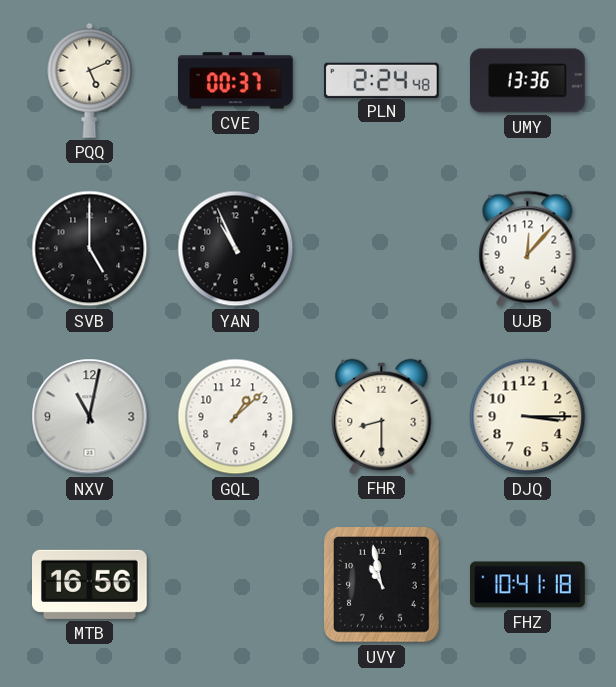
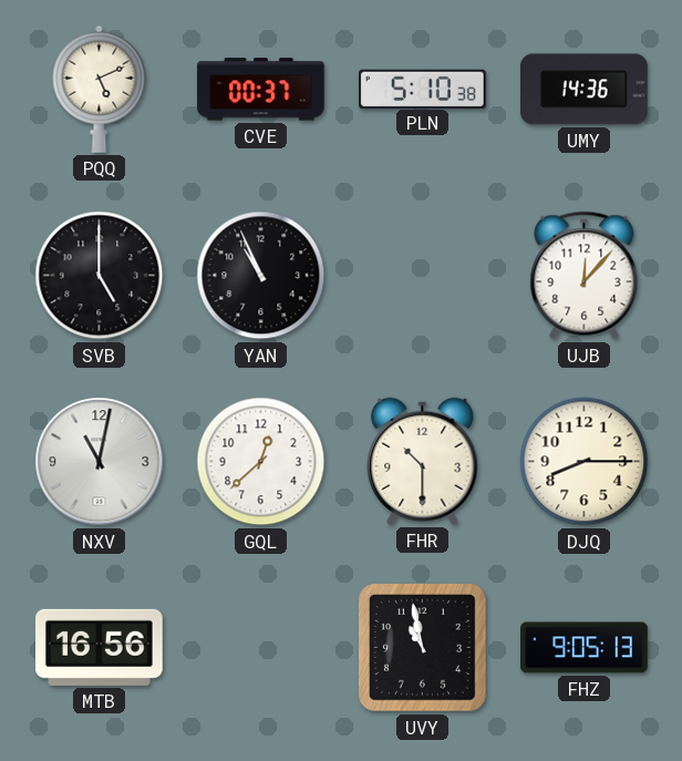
PLN: 2:24 -> 5:10
UMY: 13:36 -> 14:36
GQL: 1:08 -> 12:38
FHR: 8:30 -> 10:30
DJQ: 3:15 -> 8:15
FHZ: 10:41 -> 9:05
